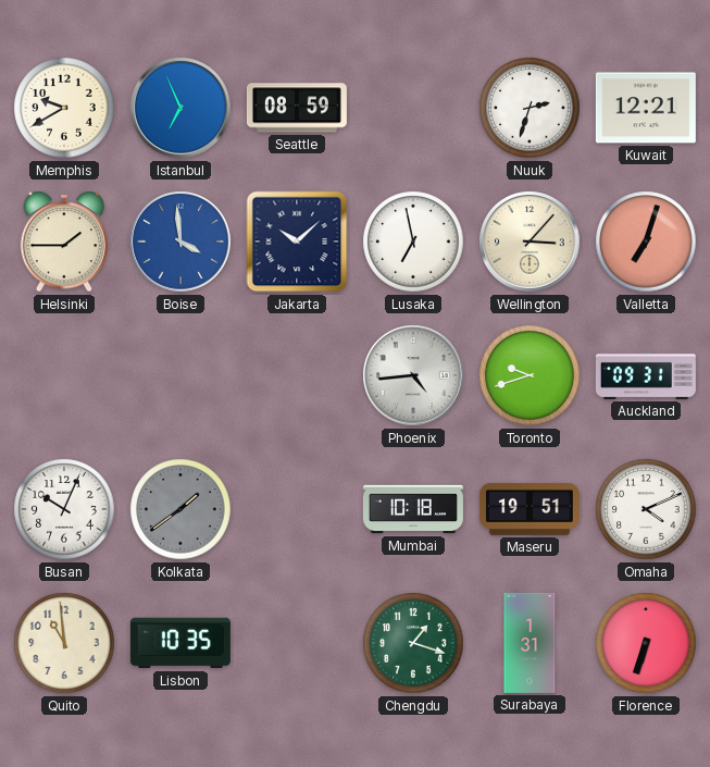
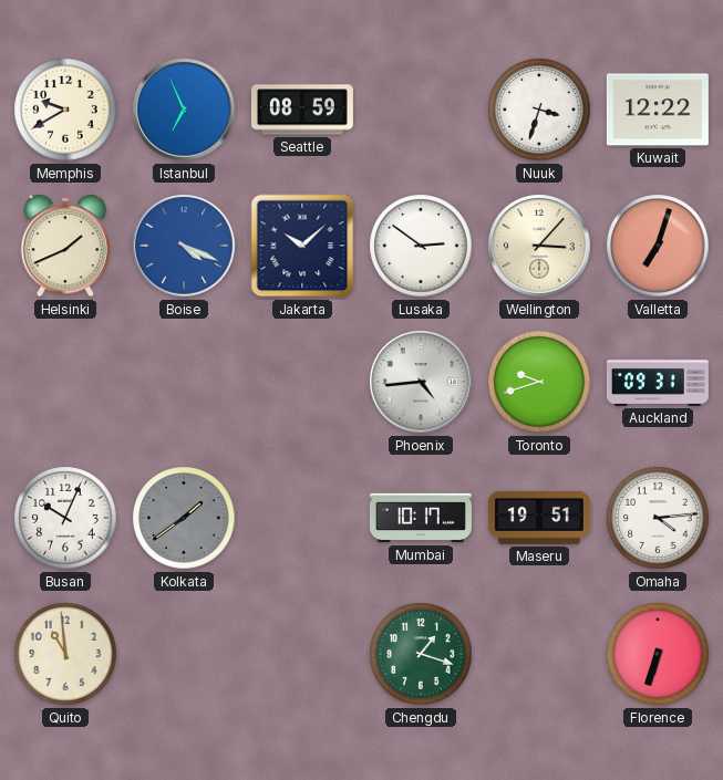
Nuuk: 2:33 -> 3:33
Kuwait: 12:21 -> 12:22
Helsinki: 1:45 -> 1:41
Boise: 3:59 -> 4:19
Lusaka: 6:58 -> 2:51
Mumbai: 10:18 -> 10:17
Omaha: 4:11 -> 4:14
Lisbon: 10:35 -> none
Surabaya: 1:31 -> none
